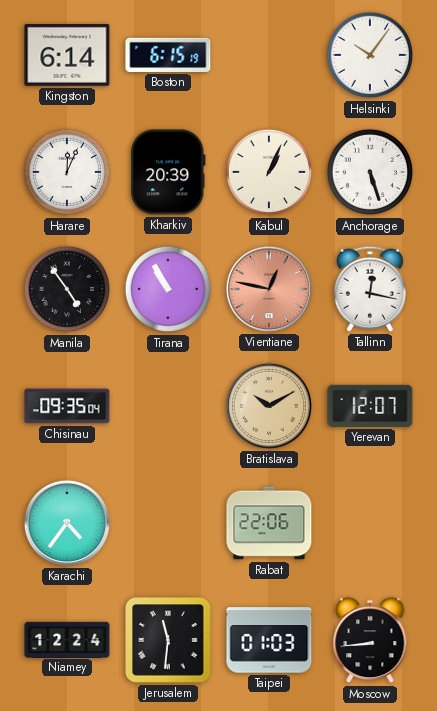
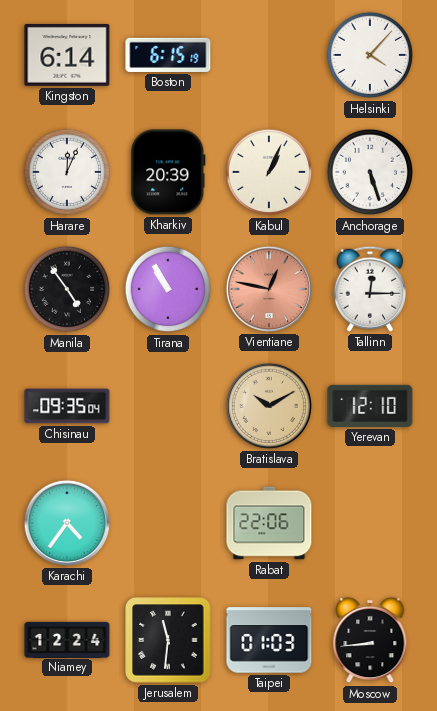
Helsinki: 10:06 -> 4:07
Tallinn: 12:17 -> 12:15
Yerevan: 12:07 -> 12:10
